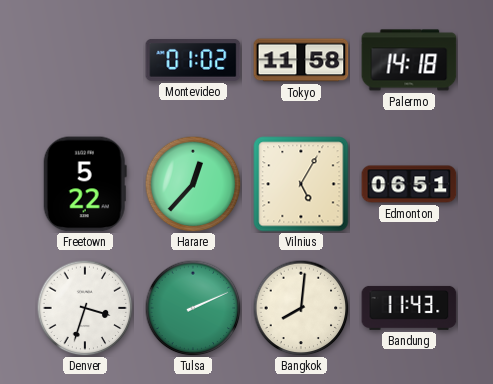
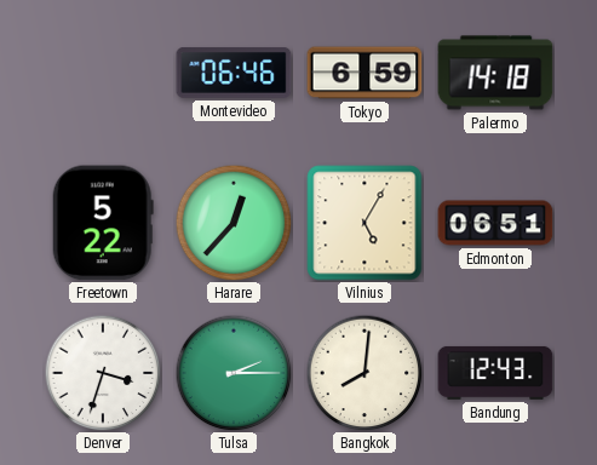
Montevideo: 01:02 -> 06:46
Tokyo: 11:58 -> 6:59
Tulsa: 2:11 -> 2:15
Bandung: 11:43 -> 12:43
